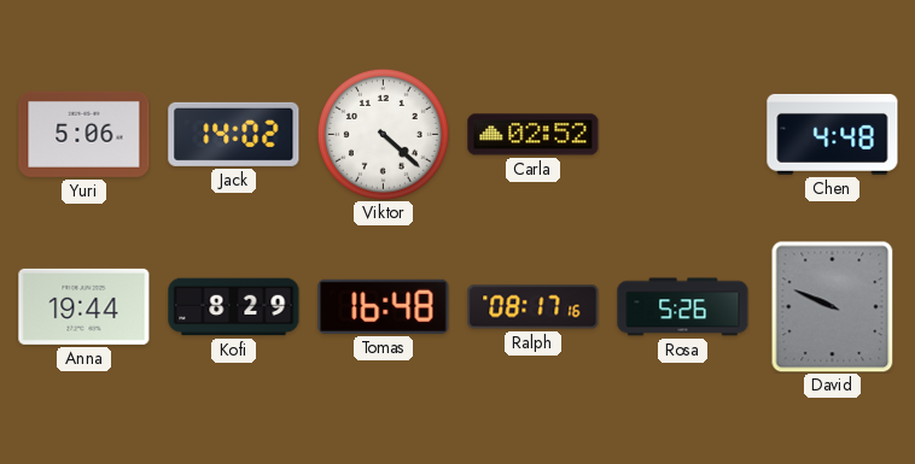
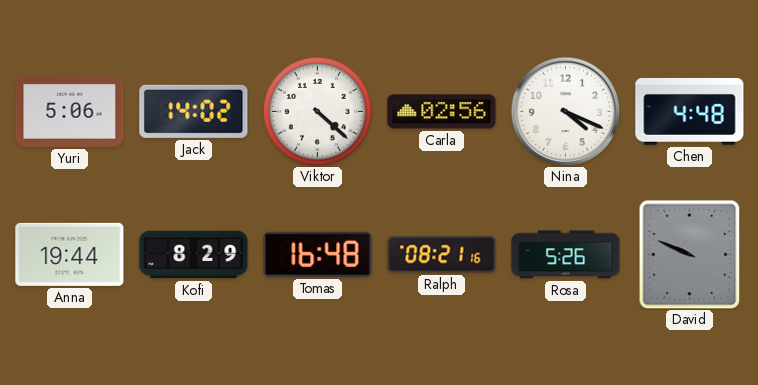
Carla: 02:52 -> 02:56
Nina: none -> 4:19
Ralph: 08:17 -> 08:21
